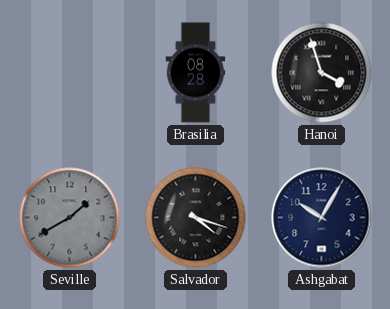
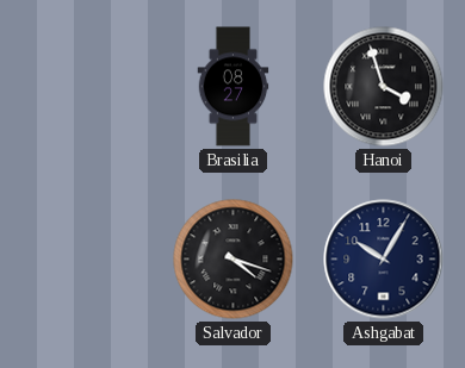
Brasilia: 08:28 -> 08:27
Seville: 1:40 -> none
